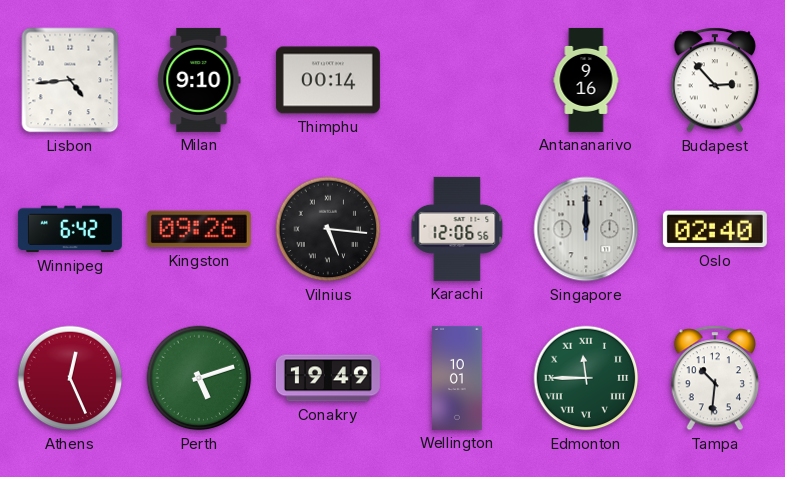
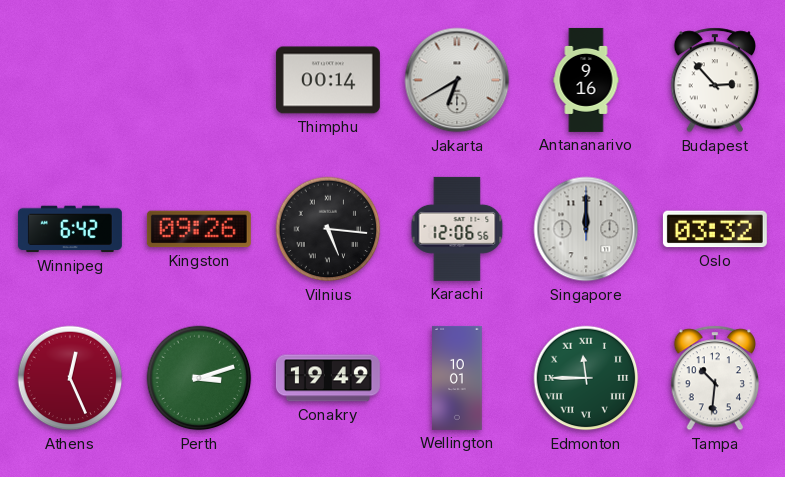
Lisbon: 4:44 -> none
Milan: 9:10 -> none
Jakarta: none -> 6:40
Oslo: 02:40 -> 03:32
Perth: 5:12 -> 3:12
